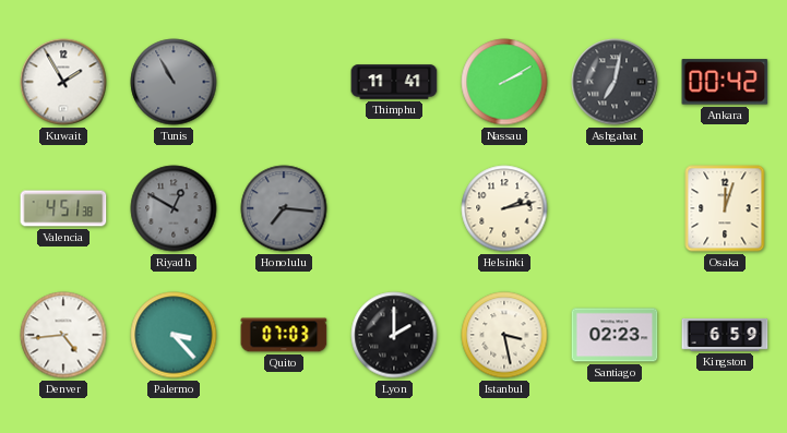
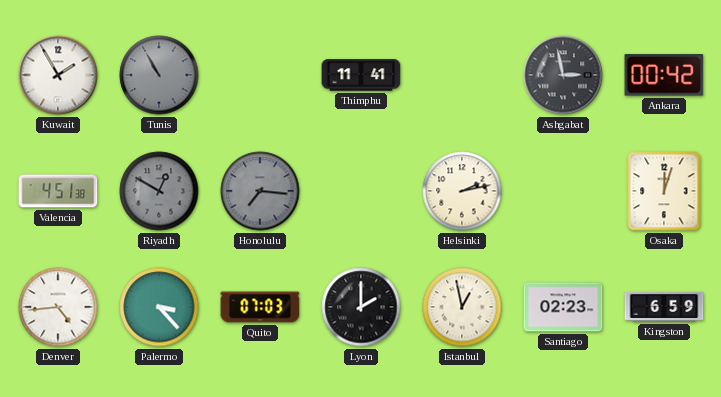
Nassau: 2:10 -> none
Ashgabat: 7:02 -> 2:58
Istanbul: 3:28 -> 12:58
